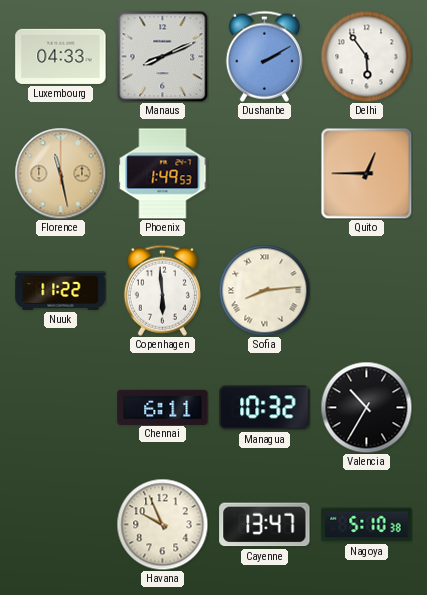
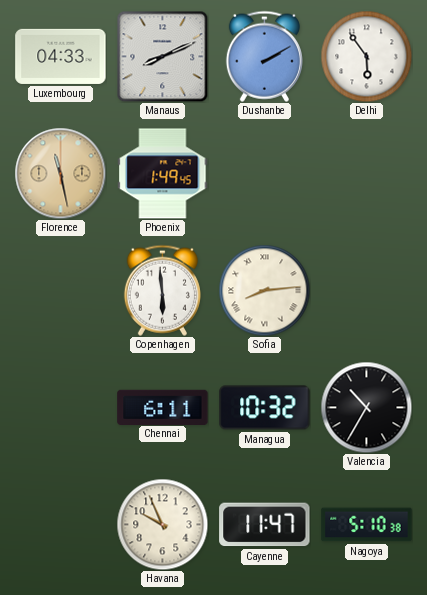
Phoenix: 1:49:53 -> 1:49:45
Quito: 12:45 -> none
Nuuk: 11:22 -> none
Cayenne: 13:47 -> 11:47
